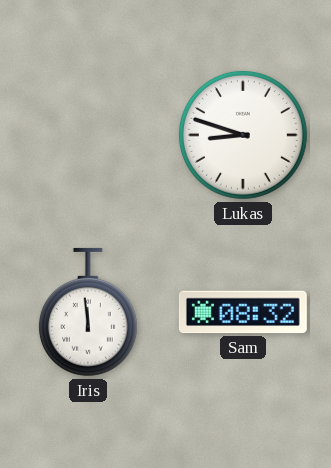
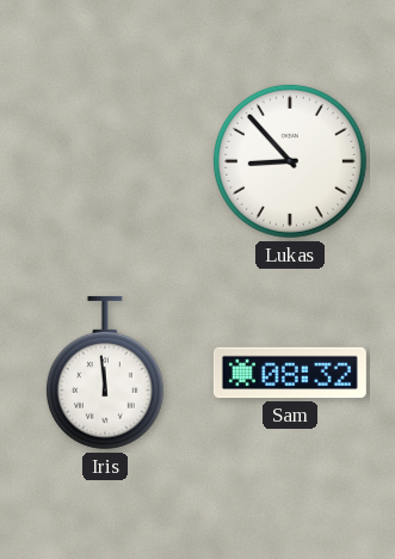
Lukas: 8:48 -> 8:53
